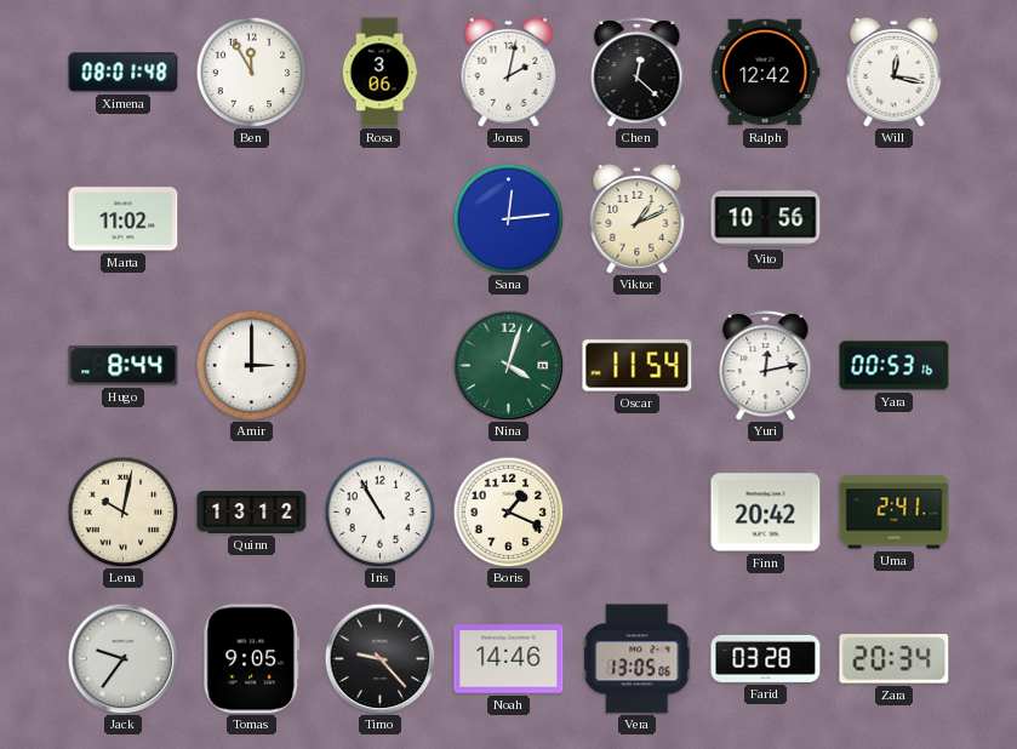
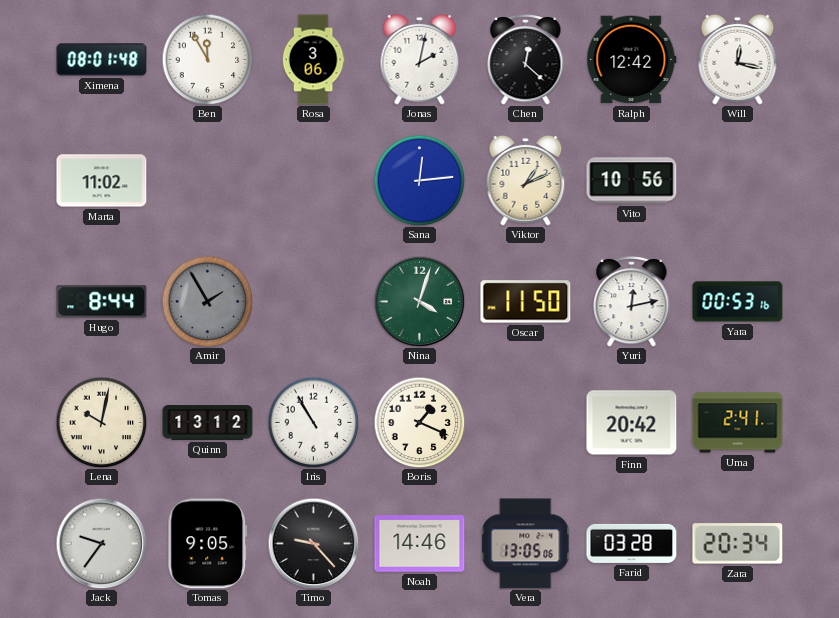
Amir: 3:00 -> 1:55
Amir dial: white -> grey
Oscar: 11:54 -> 11:50
